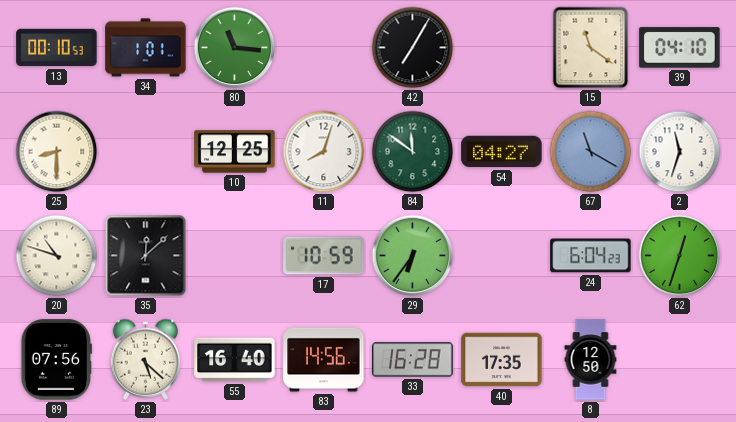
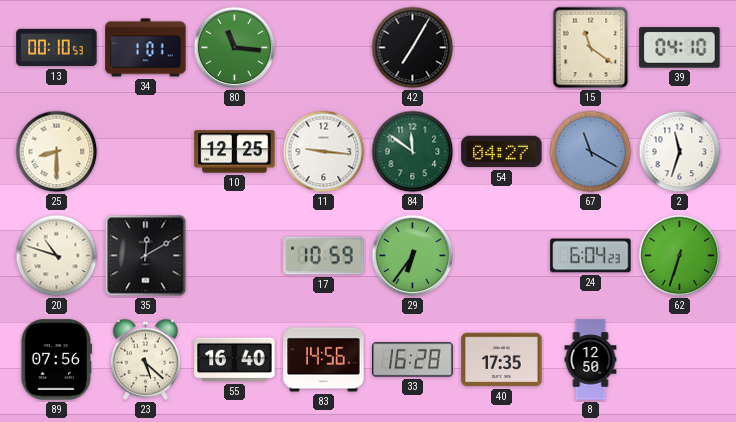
11: 8:03 -> 9:16
35: 12:08 -> 12:10
62: 12:33 -> 6:33
